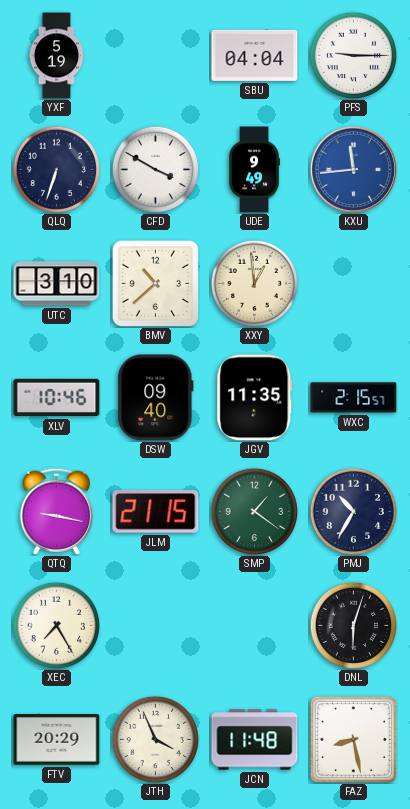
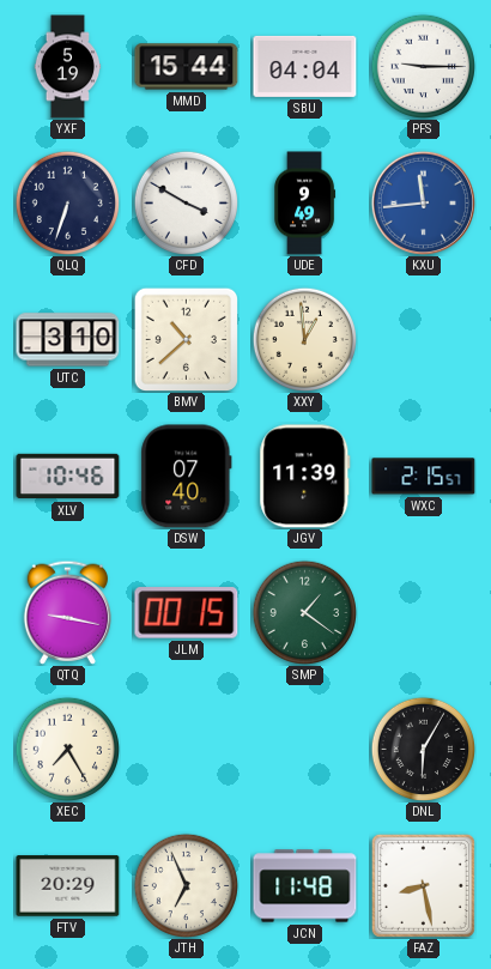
MMD: none -> 15:44
DSW: 09:40 -> 07:40
JGV: 11:35 -> 11:39
JLM: 21:15 -> 00:15
PMJ: 10:35 -> none
DNL: 6:03 -> 6:05
JTH: 3:56 -> 6:56
